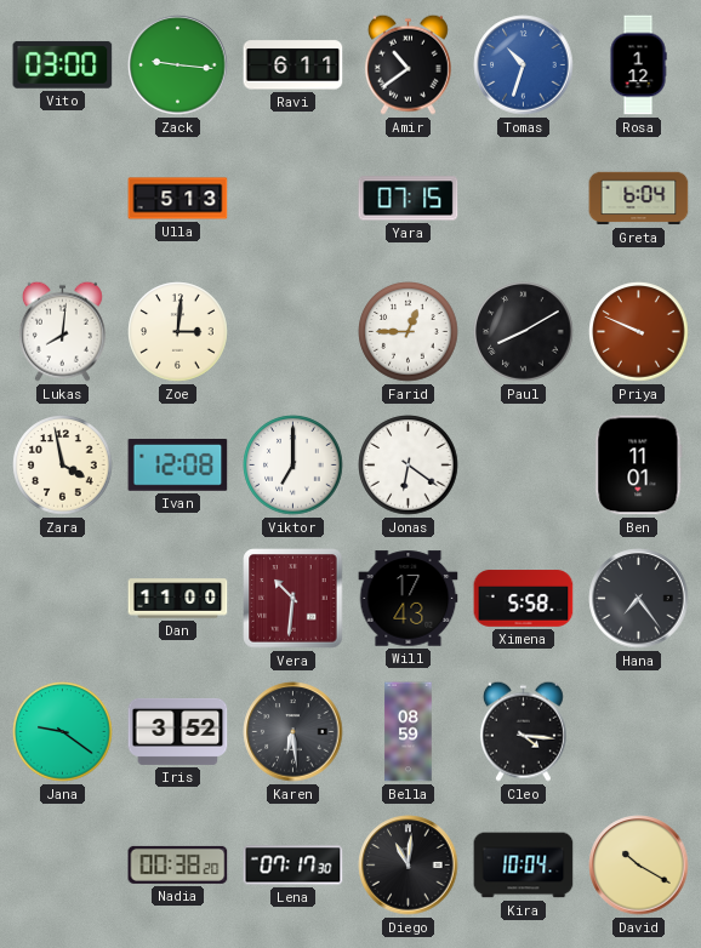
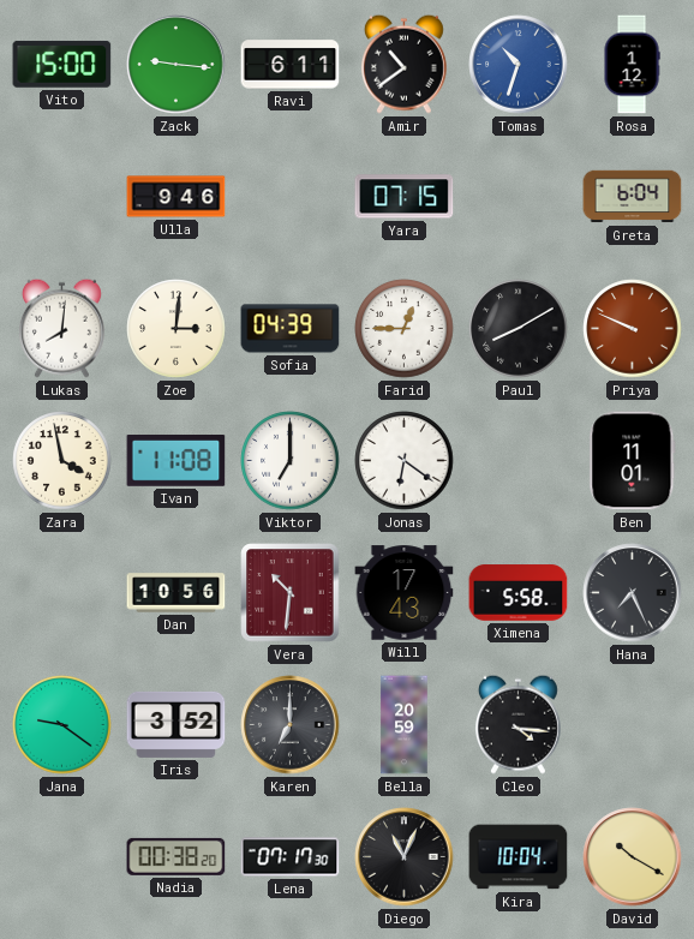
Vito: 03:00 -> 15:00
Ulla: 5:13 -> 9:46
Sofia: none -> 04:39
Ivan: 12:08 -> 11:08
Dan: 11:00 -> 10:56
Hana: 7:24 -> 7:26
Karen: 6:29 -> 7:00
Bella: 08:59 -> 20:59
Diego: 11:01 -> 11:04
